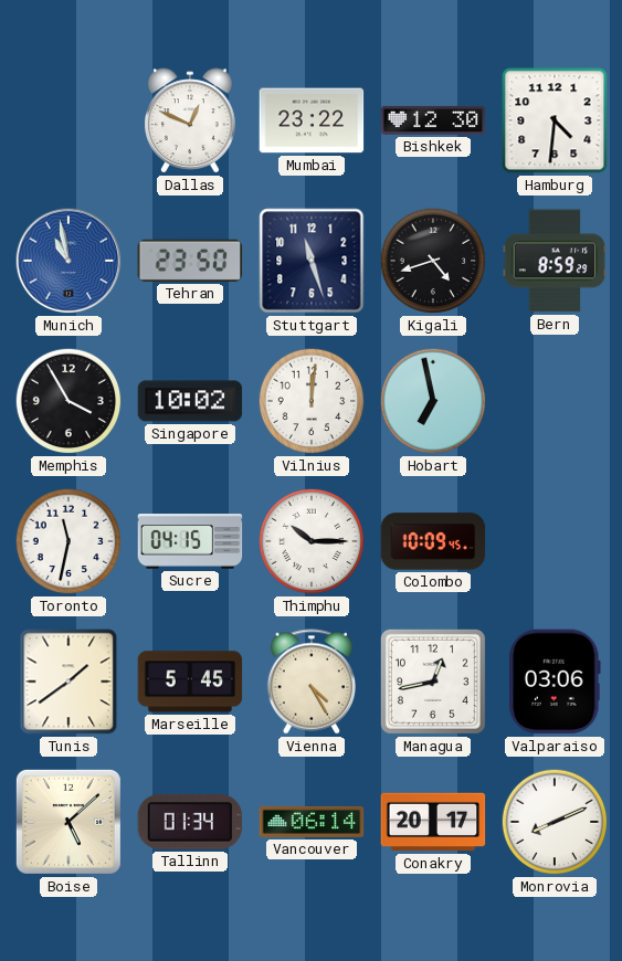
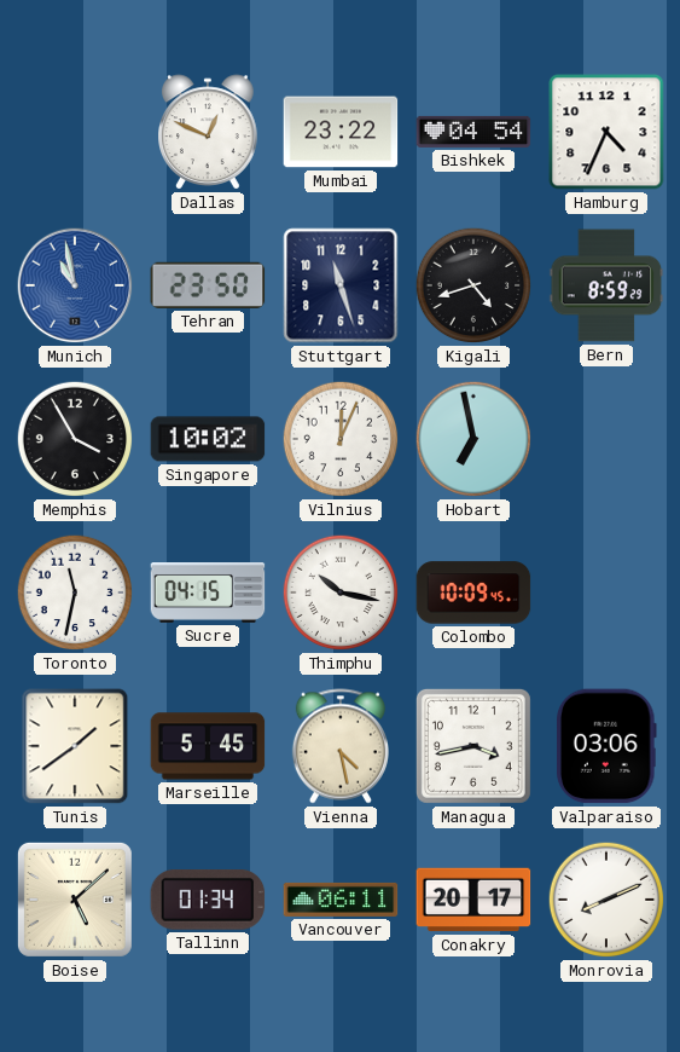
Bishkek: 12:30 -> 04:54
Hamburg: 4:31 -> 4:34
Vilnius: 12:01 -> 12:04
Thimphu: 10:15 -> 10:17
Vienna: 4:25 -> 4:28
Managua: 12:43 -> 3:43
Vancouver: 06:14 -> 06:11
